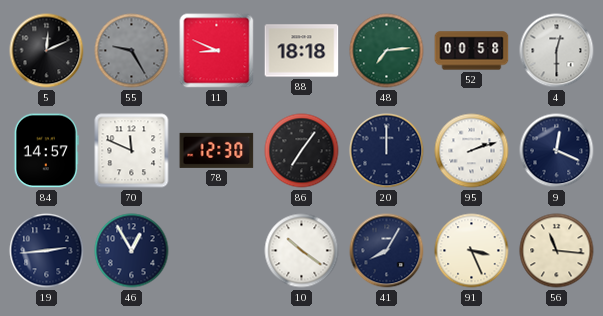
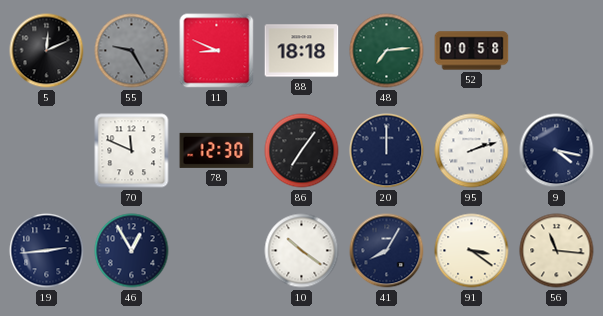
4: 12:30 -> none
84: 14:57 -> none
9: 12:19 -> 4:17
91: 3:26 -> 3:21
